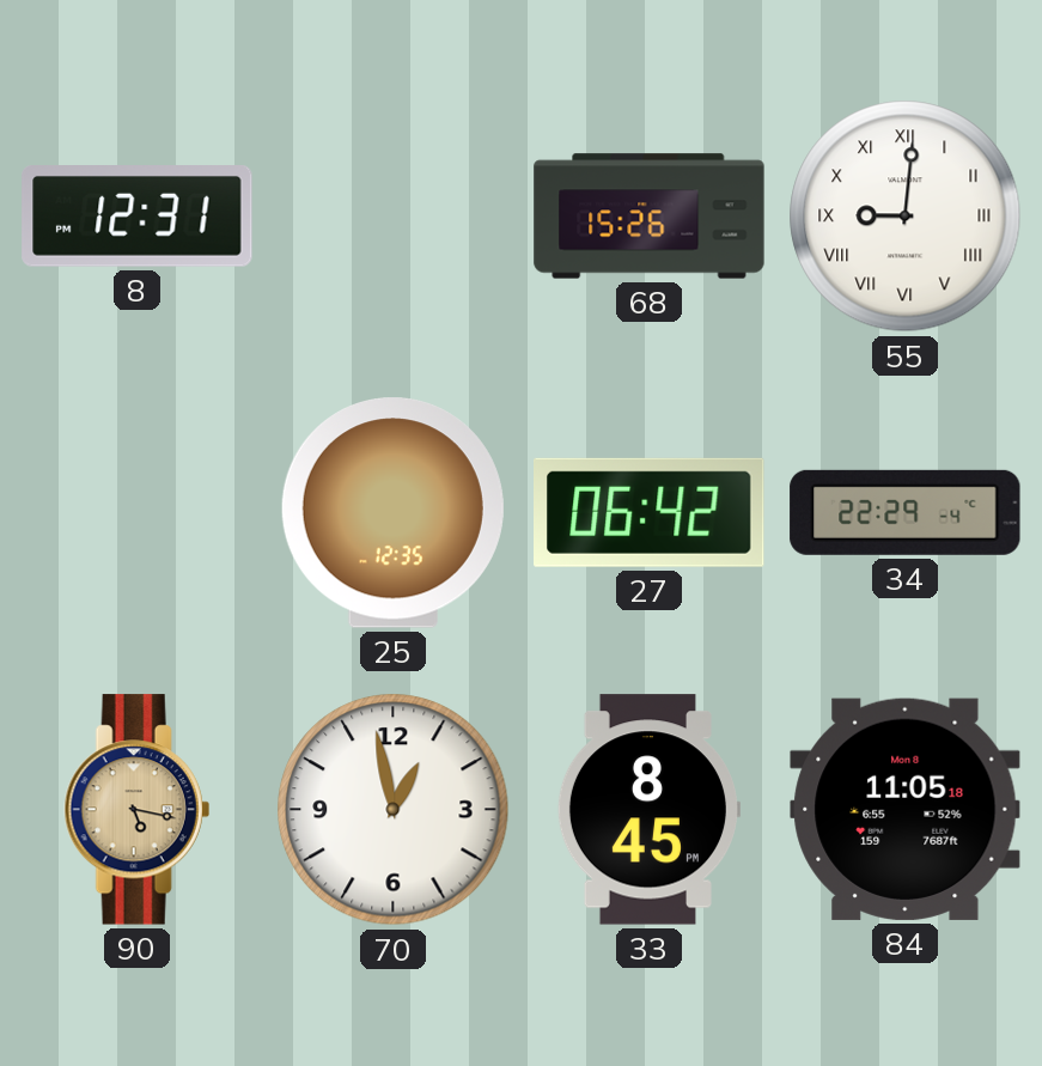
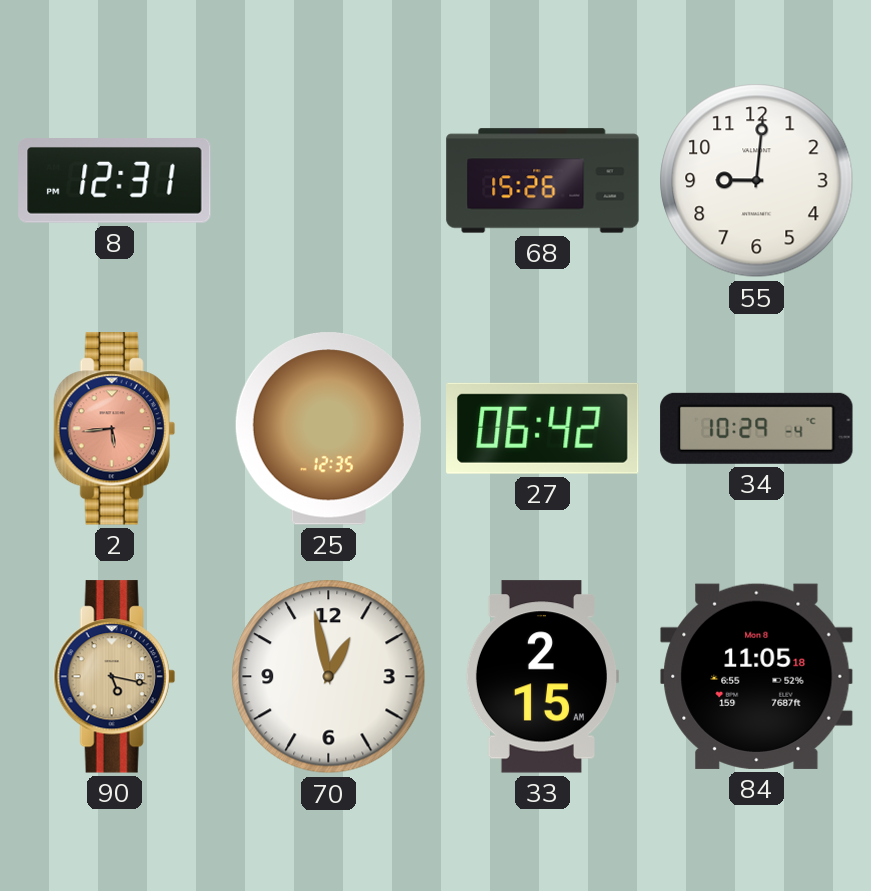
55 numerals: Roman -> Arabic
2: none -> 5:44
34: 22:29 -> 10:29
33: 8:45 -> 2:15
